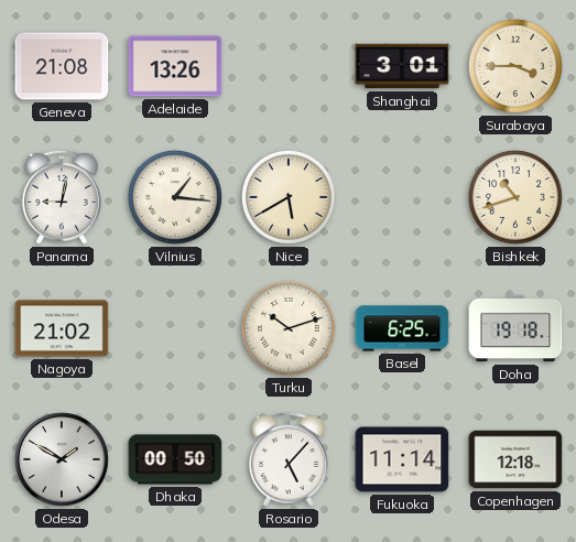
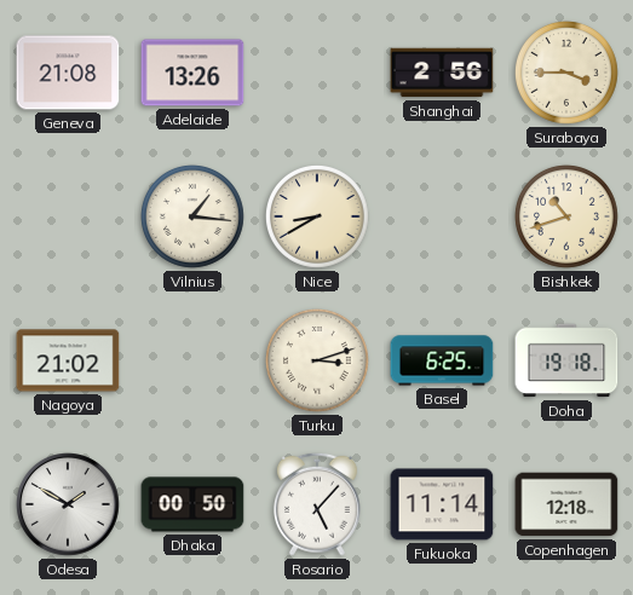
Shanghai: 3:01 -> 2:56
Panama: 9:02 -> none
Nice: 5:40 -> 8:40
Turku: 10:12 -> 3:12
